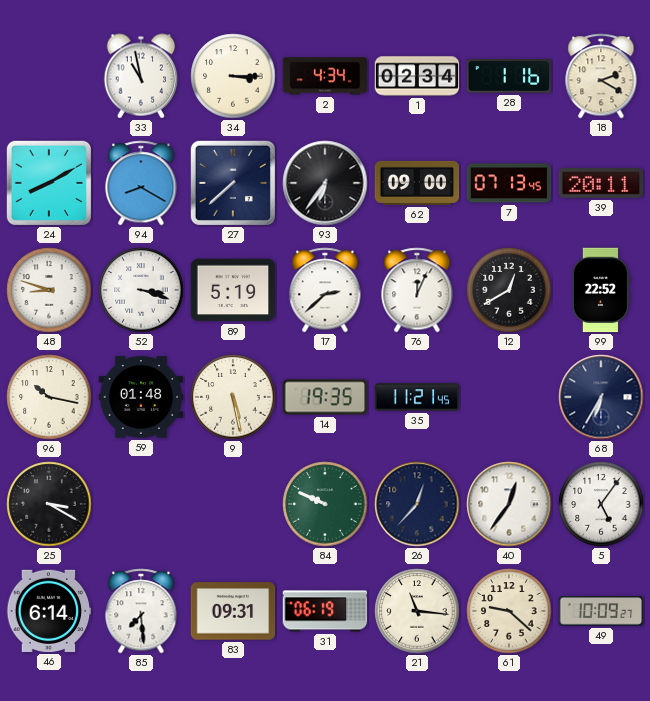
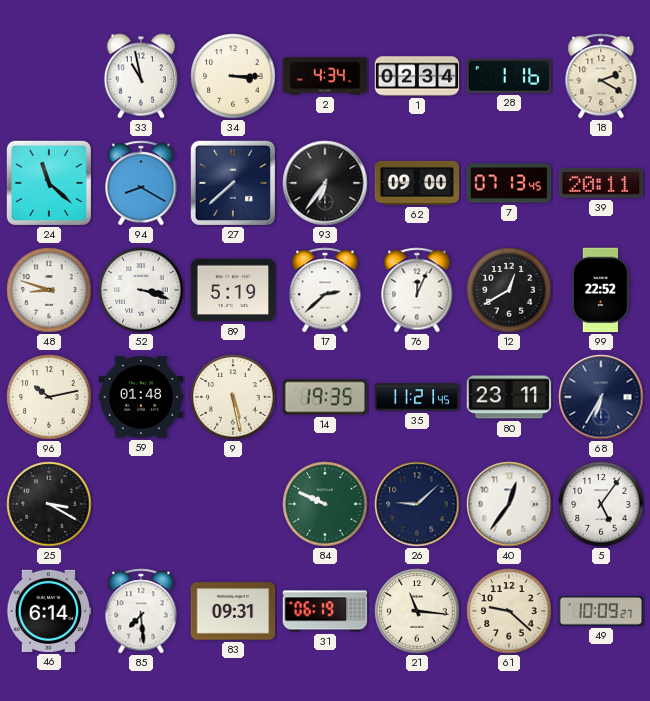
24: 8:10 -> 11:22
96: 10:17 -> 10:13
80: none -> 23:11
26: 12:37 -> 9:08
